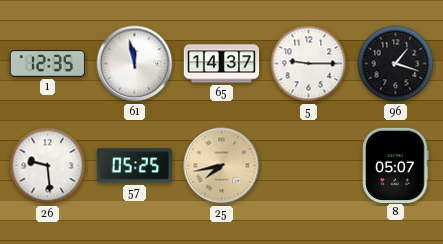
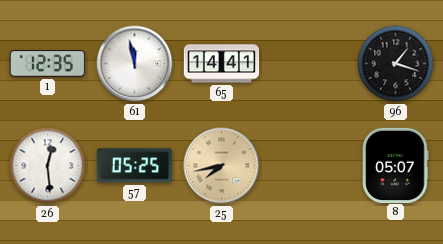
65: 14:37 -> 14:41
5: 9:15 -> none
26: 9:29 -> 12:29
